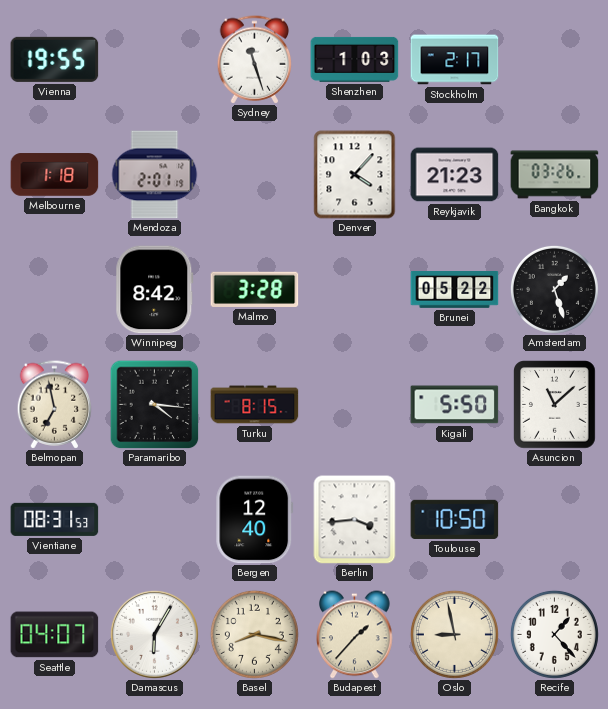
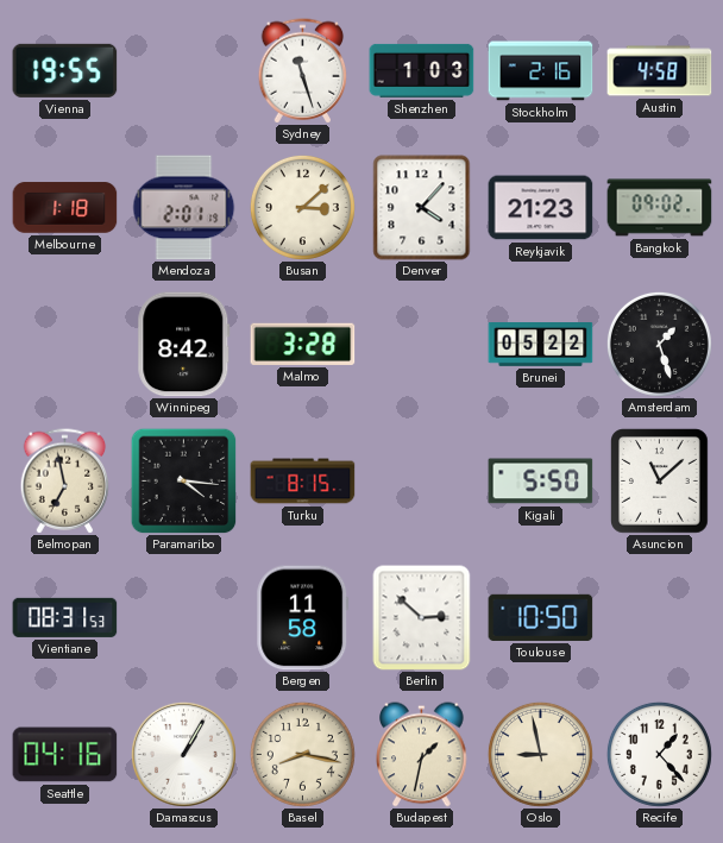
Stockholm: 2:17 -> 2:16
Austin: none -> 4:58
Busan: none -> 3:08
Bangkok: 03:26 -> 09:02
Bergen: 12:40 -> 11:58
Berlin: 3:44 -> 2:52
Seattle: 04:07 -> 04:16
Damascus: 6:05 -> 1:05
Budapest: 1:37 -> 1:32
